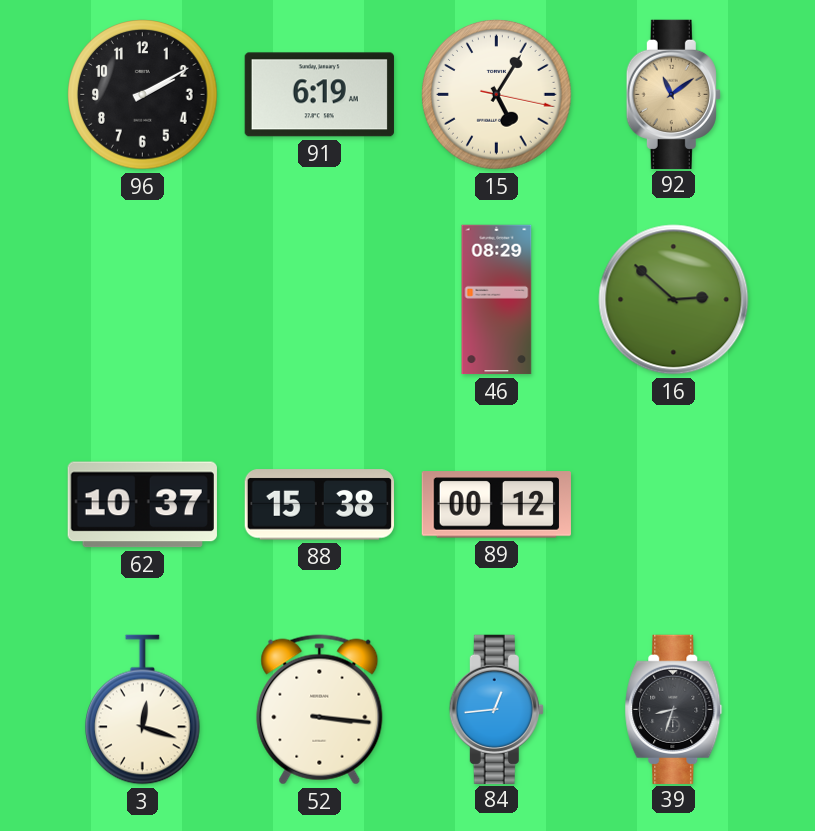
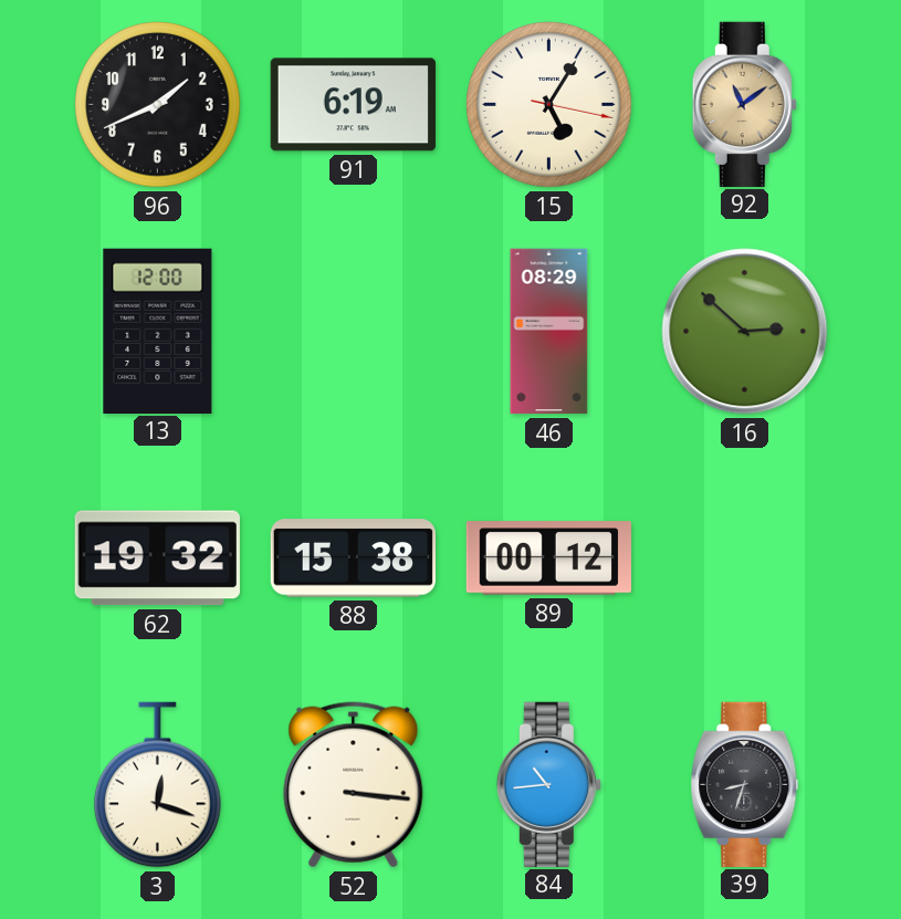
96: 2:10 -> 1:41
13: none -> 12:00
62: 10:37 -> 19:32
84: 12:44 -> 10:44
